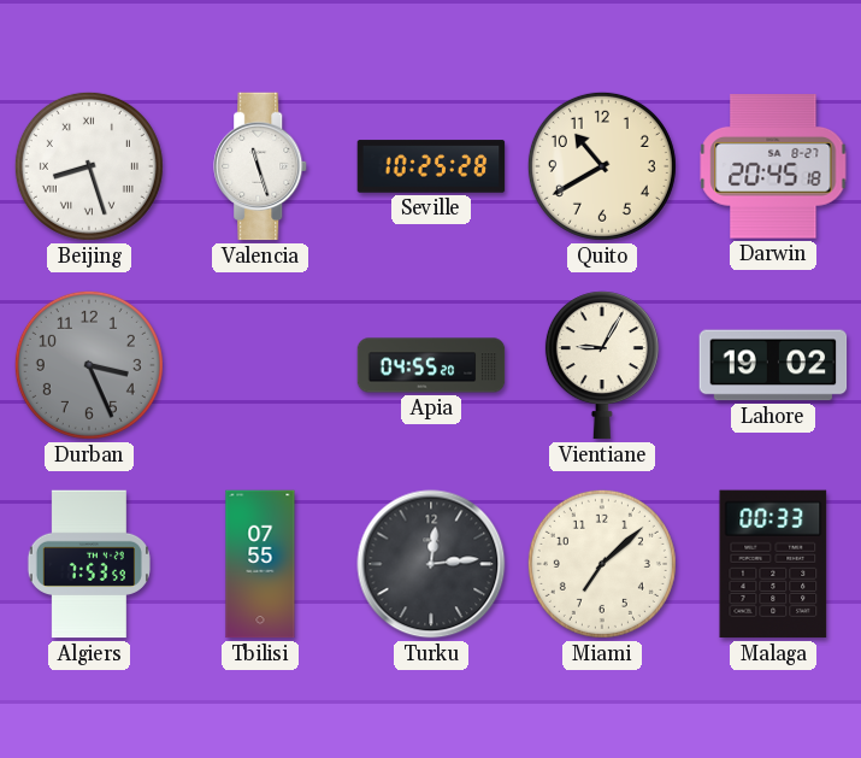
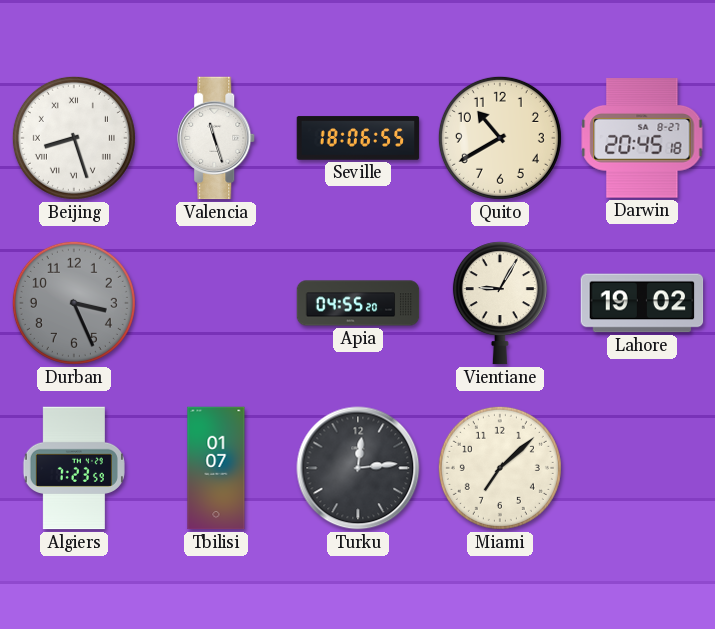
Seville: 10:25 -> 18:06
Algiers: 7:53 -> 7:23
Tbilisi: 07:55 -> 01:07
Malaga: 00:33 -> none
